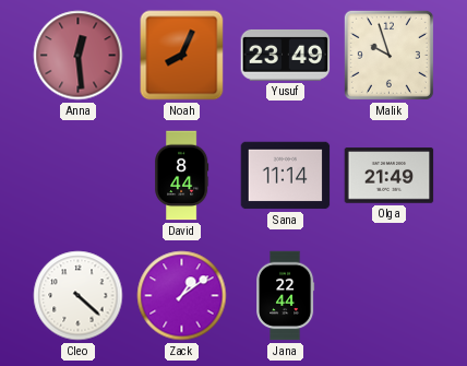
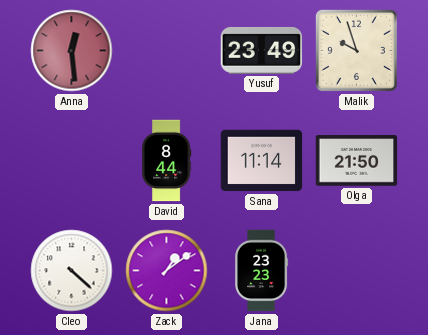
Noah: 8:04 -> none
Olga: 21:49 -> 21:50
Jana: 22:44 -> 23:23
